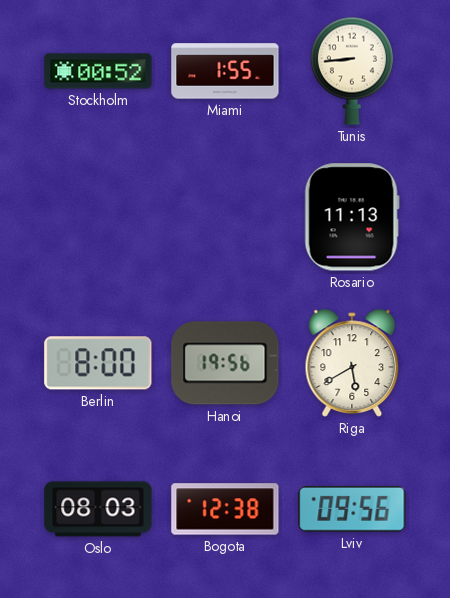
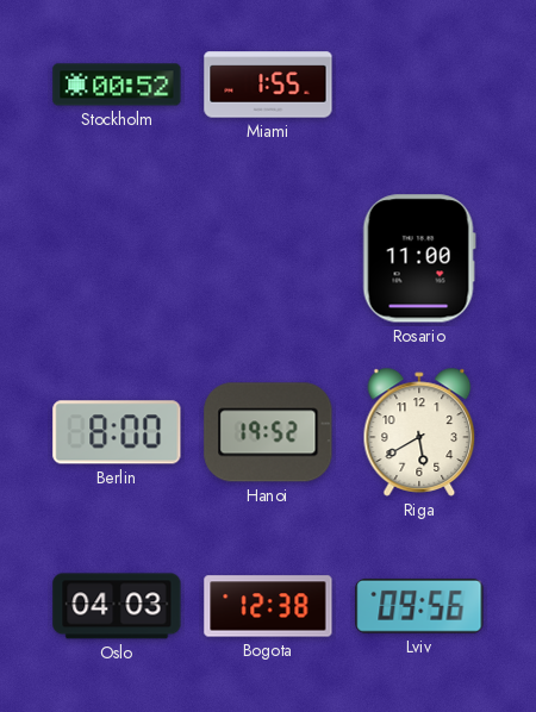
Tunis: 8:44 -> none
Rosario: 11:13 -> 11:00
Hanoi: 19:56 -> 19:52
Oslo: 08:03 -> 04:03
